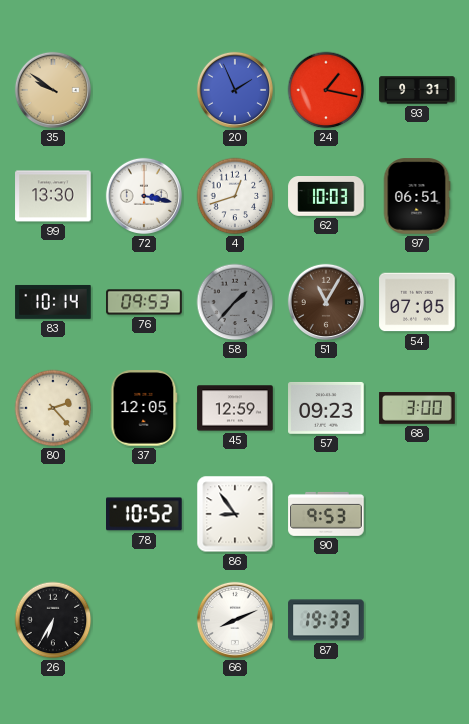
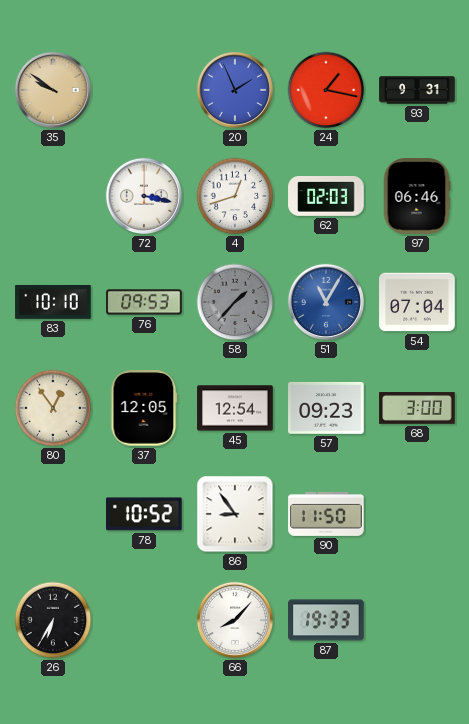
99: 13:30 -> none
62: 10:03 -> 02:03
97: 06:51 -> 06:46
83: 10:14 -> 10:10
51 dial: brown -> blue
54: 07:05 -> 07:04
80: 2:23 -> 12:54
45: 12:59 -> 12:54
90: 9:53 -> 11:50
66: 8:11 -> 8:07
